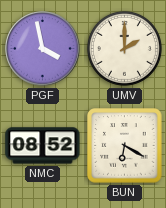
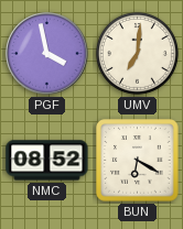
UMV: 2:00 -> 7:01
